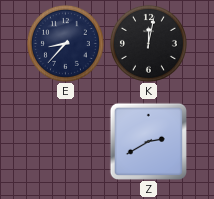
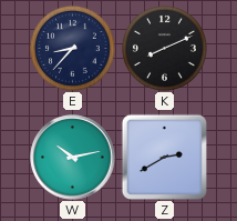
K: 12:02 -> 8:11
W: none -> 10:13
